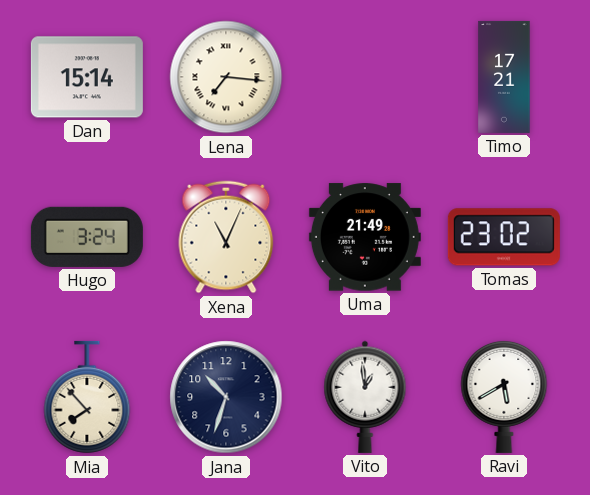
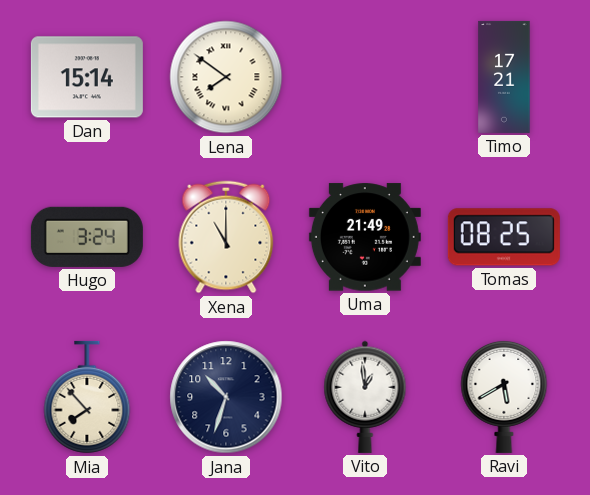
Lena: 7:16 -> 7:51
Xena: 11:04 -> 11:00
Tomas: 23:02 -> 08:25
